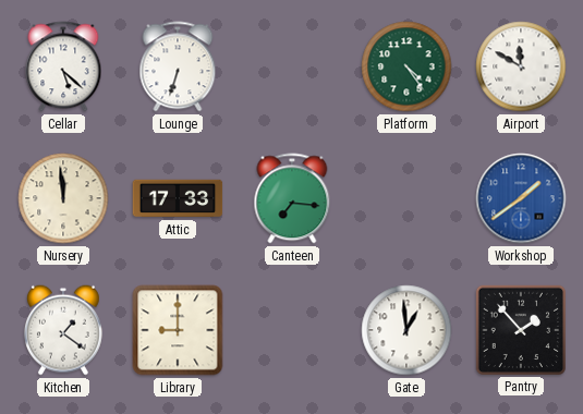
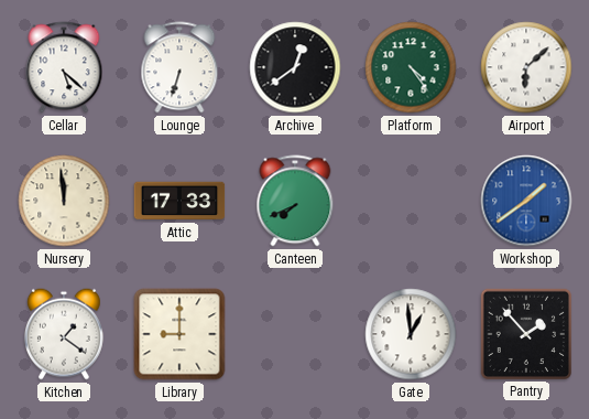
Archive: none -> 12:39
Airport: 11:50 -> 6:08
Canteen: 7:16 -> 7:41
